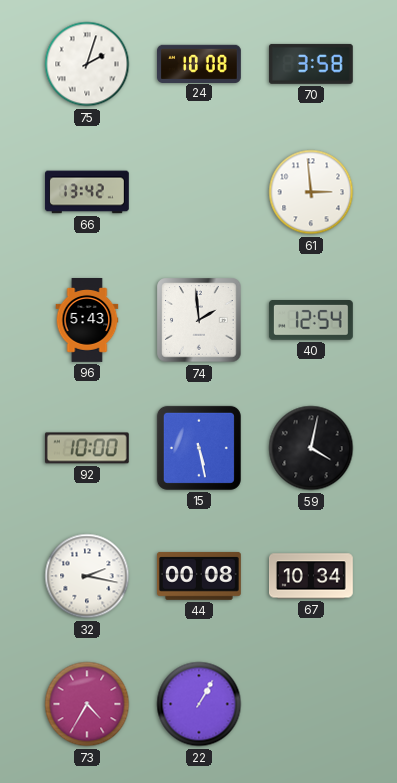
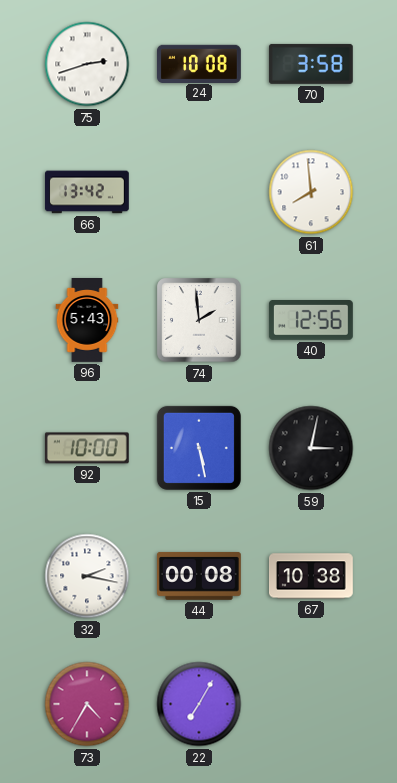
75: 2:03 -> 2:42
61: 2:59 -> 7:59
40: 12:54 -> 12:56
59: 4:02 -> 3:02
67: 10:34 -> 10:38
22: 1:05 -> 7:05
